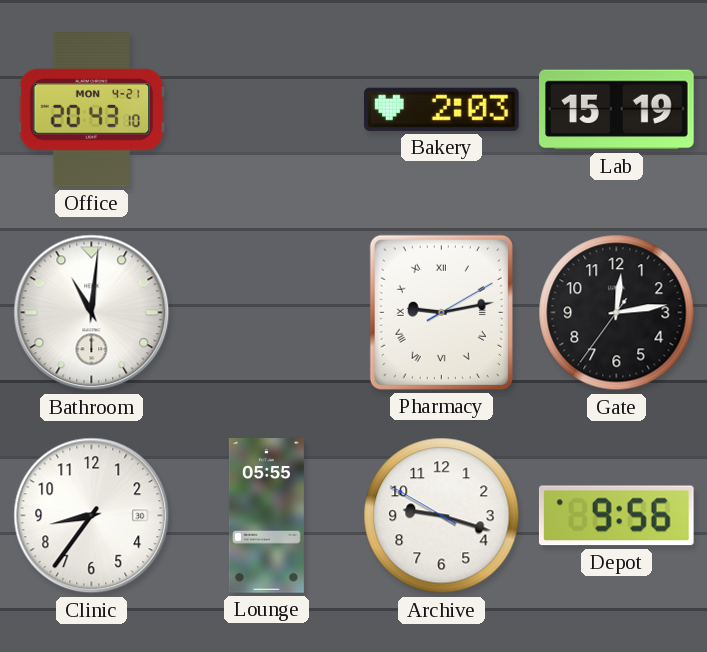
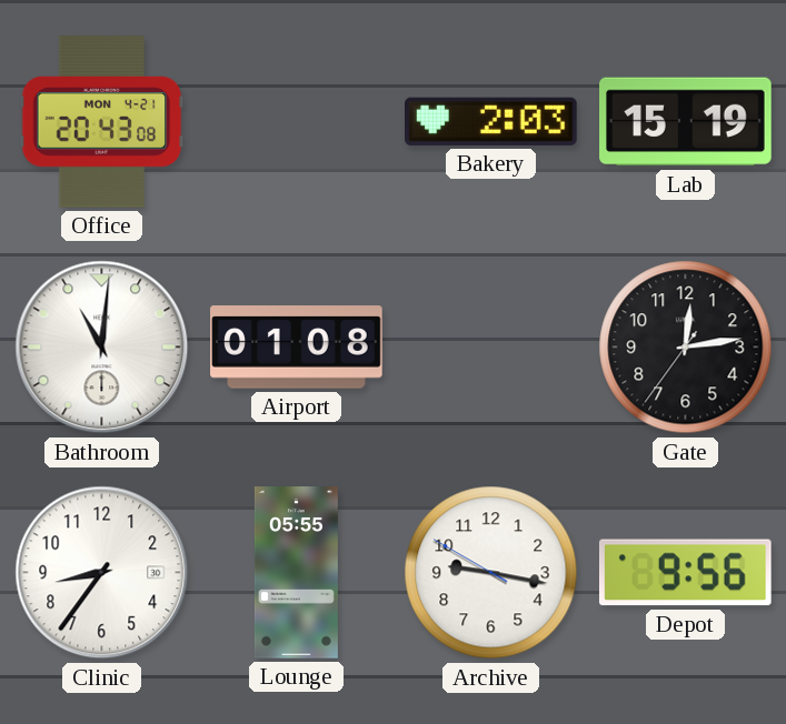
Office: 20:43:10 -> 20:43:08
Airport: none -> 01:08
Pharmacy: 9:13 -> none
Archive: 9:17 -> 9:16
